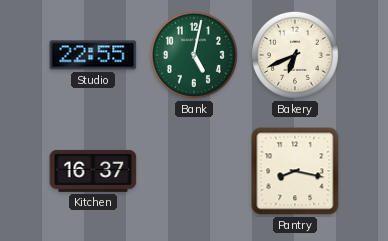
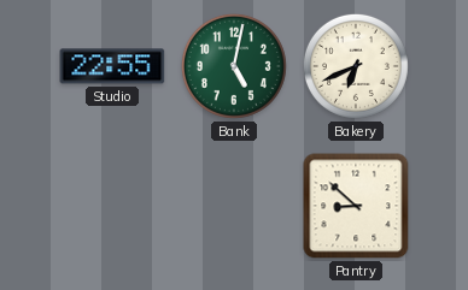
Kitchen: 16:37 -> none
Pantry: 8:17 -> 8:52
